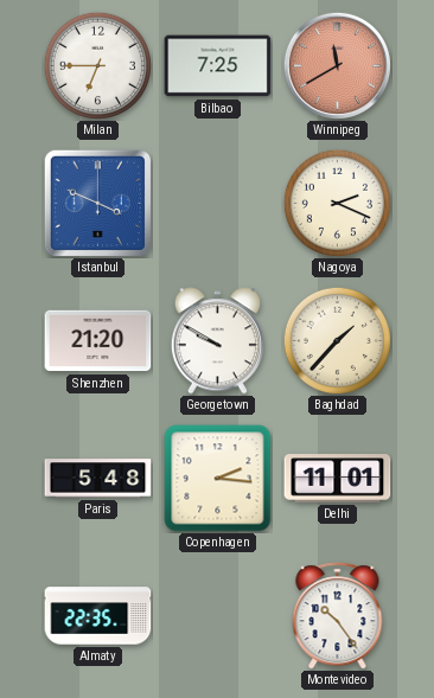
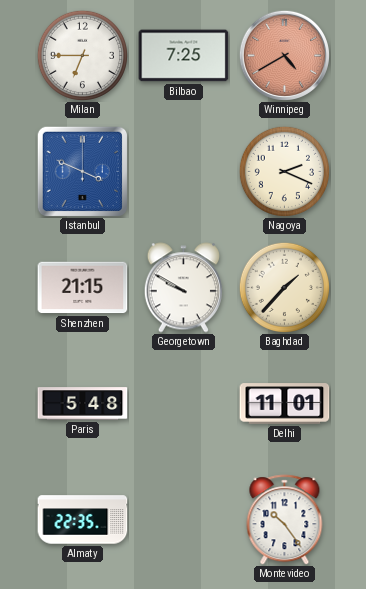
Winnipeg: 11:40 -> 4:40
Shenzhen: 21:20 -> 21:15
Copenhagen: 2:16 -> none
